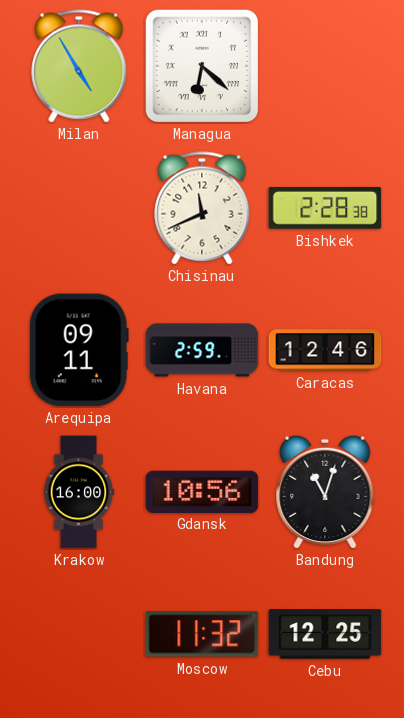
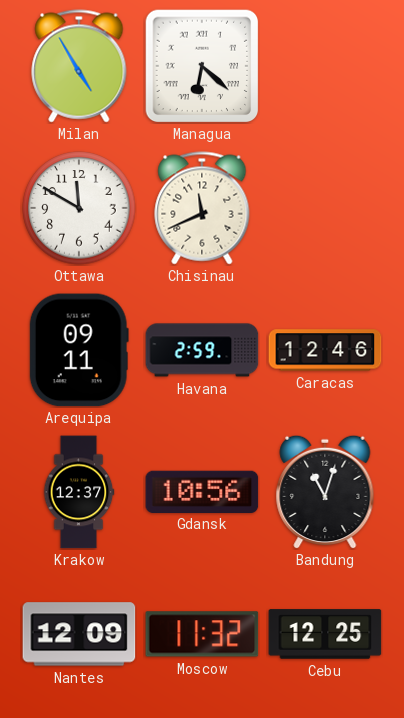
Ottawa: none -> 11:50
Bishkek: 2:28 -> none
Krakow: 16:00 -> 12:37
Nantes: none -> 12:09
